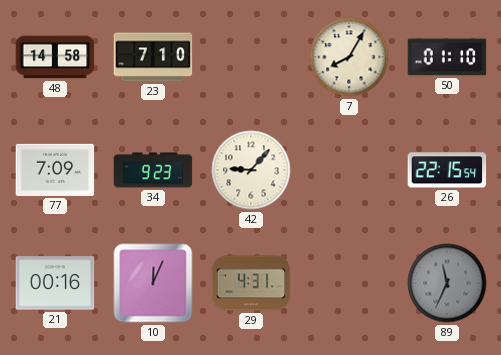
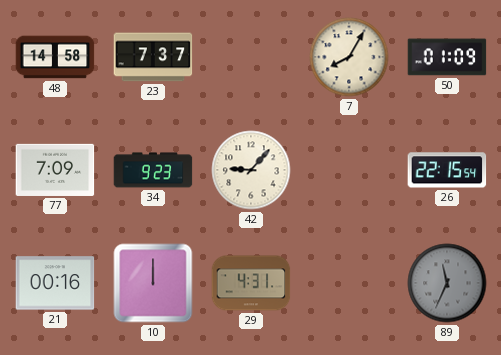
23: 7:10 -> 7:37
50: 01:10 -> 01:09
10: 12:04 -> 12:00
